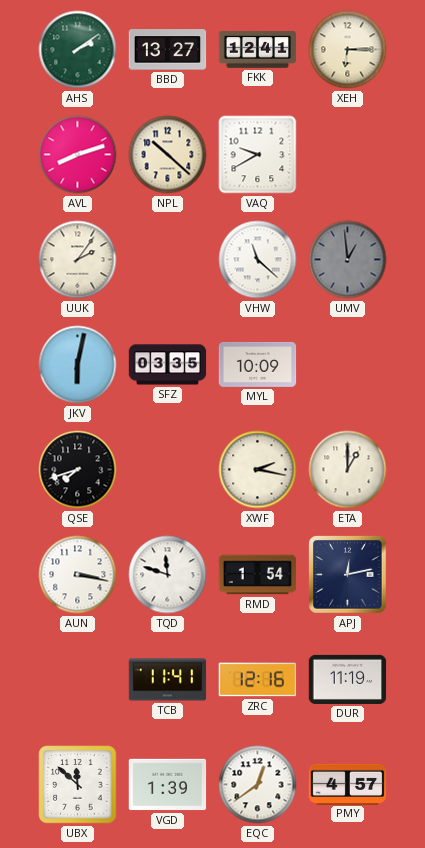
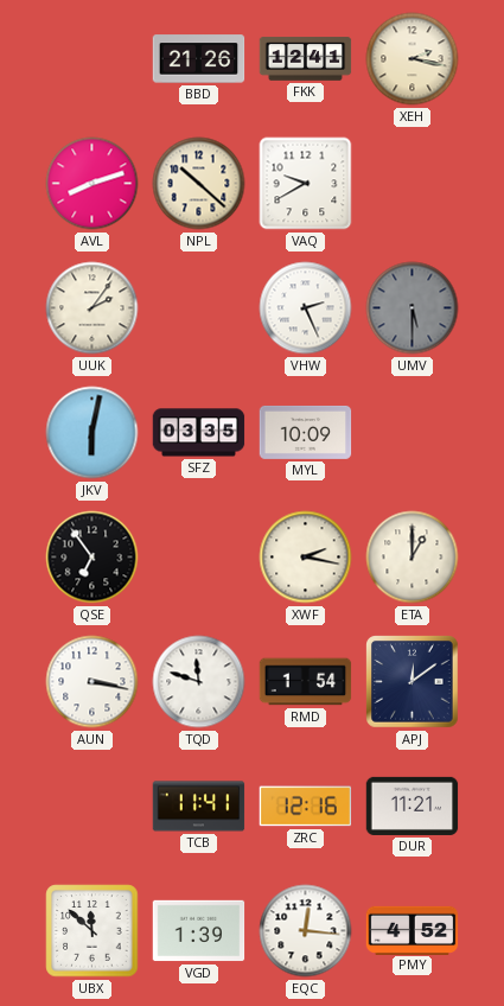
AHS: 2:09 -> none
BBD: 13:27 -> 21:26
XEH: 6:15 -> 2:17
VHW: 11:22 -> 2:26
UMV: 12:59 -> 5:30
QSE: 7:42 -> 6:54
APJ: 12:13 -> 12:09
DUR: 11:19 -> 11:21
EQC: 12:39 -> 12:16
PMY: 4:57 -> 4:52
